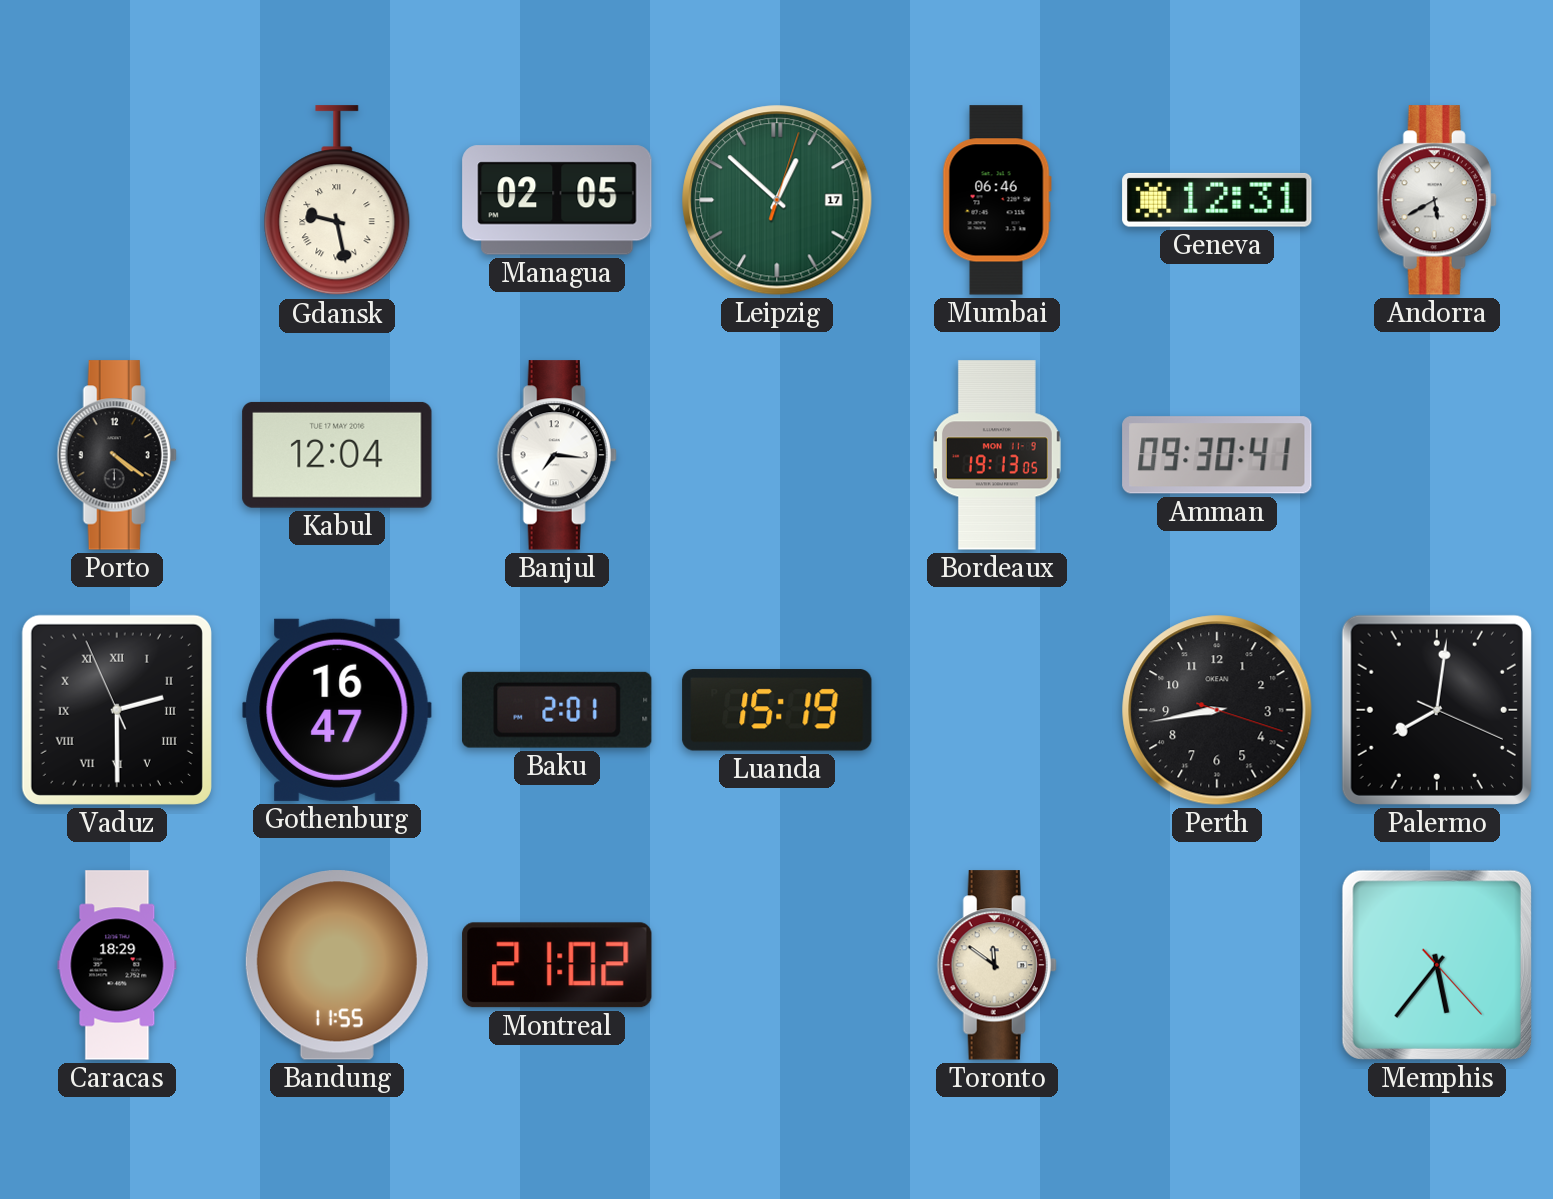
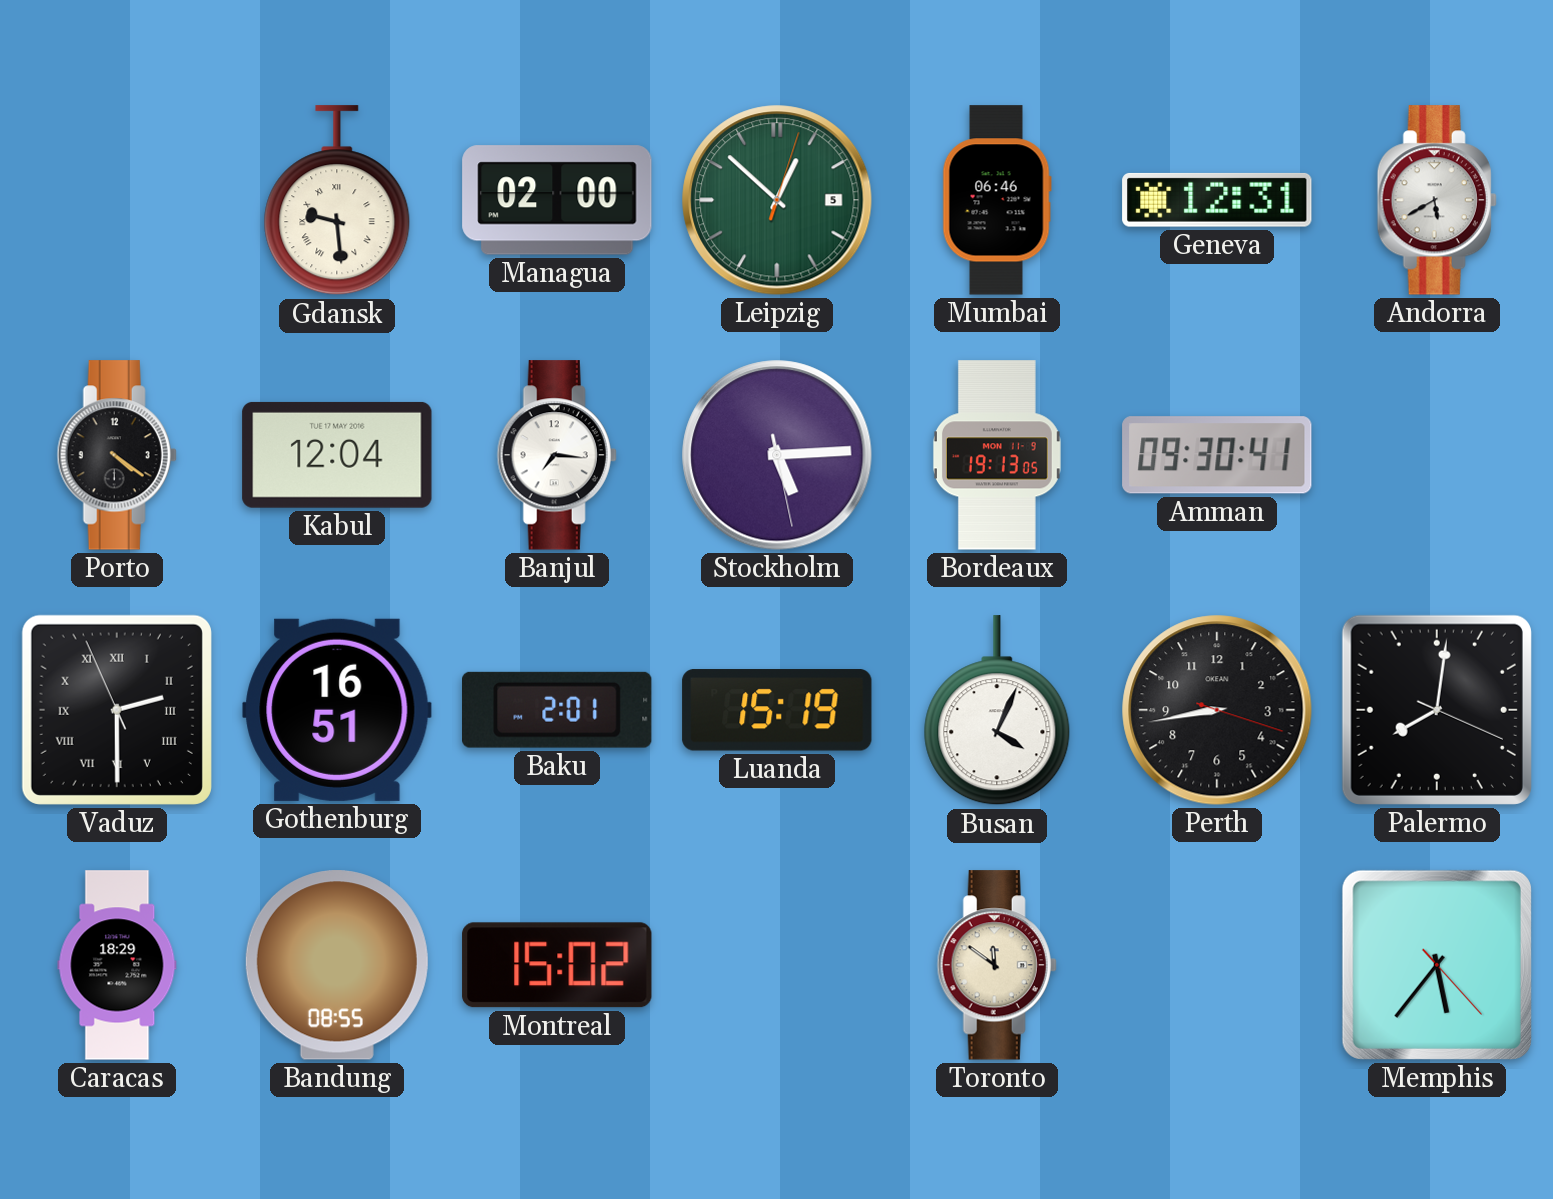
Gdansk: 9:28 -> 9:29
Managua: 02:05 -> 02:00
Leipzig date: 17 -> 5
Stockholm: none -> 5:14
Gothenburg: 16:47 -> 16:51
Busan: none -> 4:04
Bandung: 11:55 -> 08:55
Montreal: 21:02 -> 15:02
